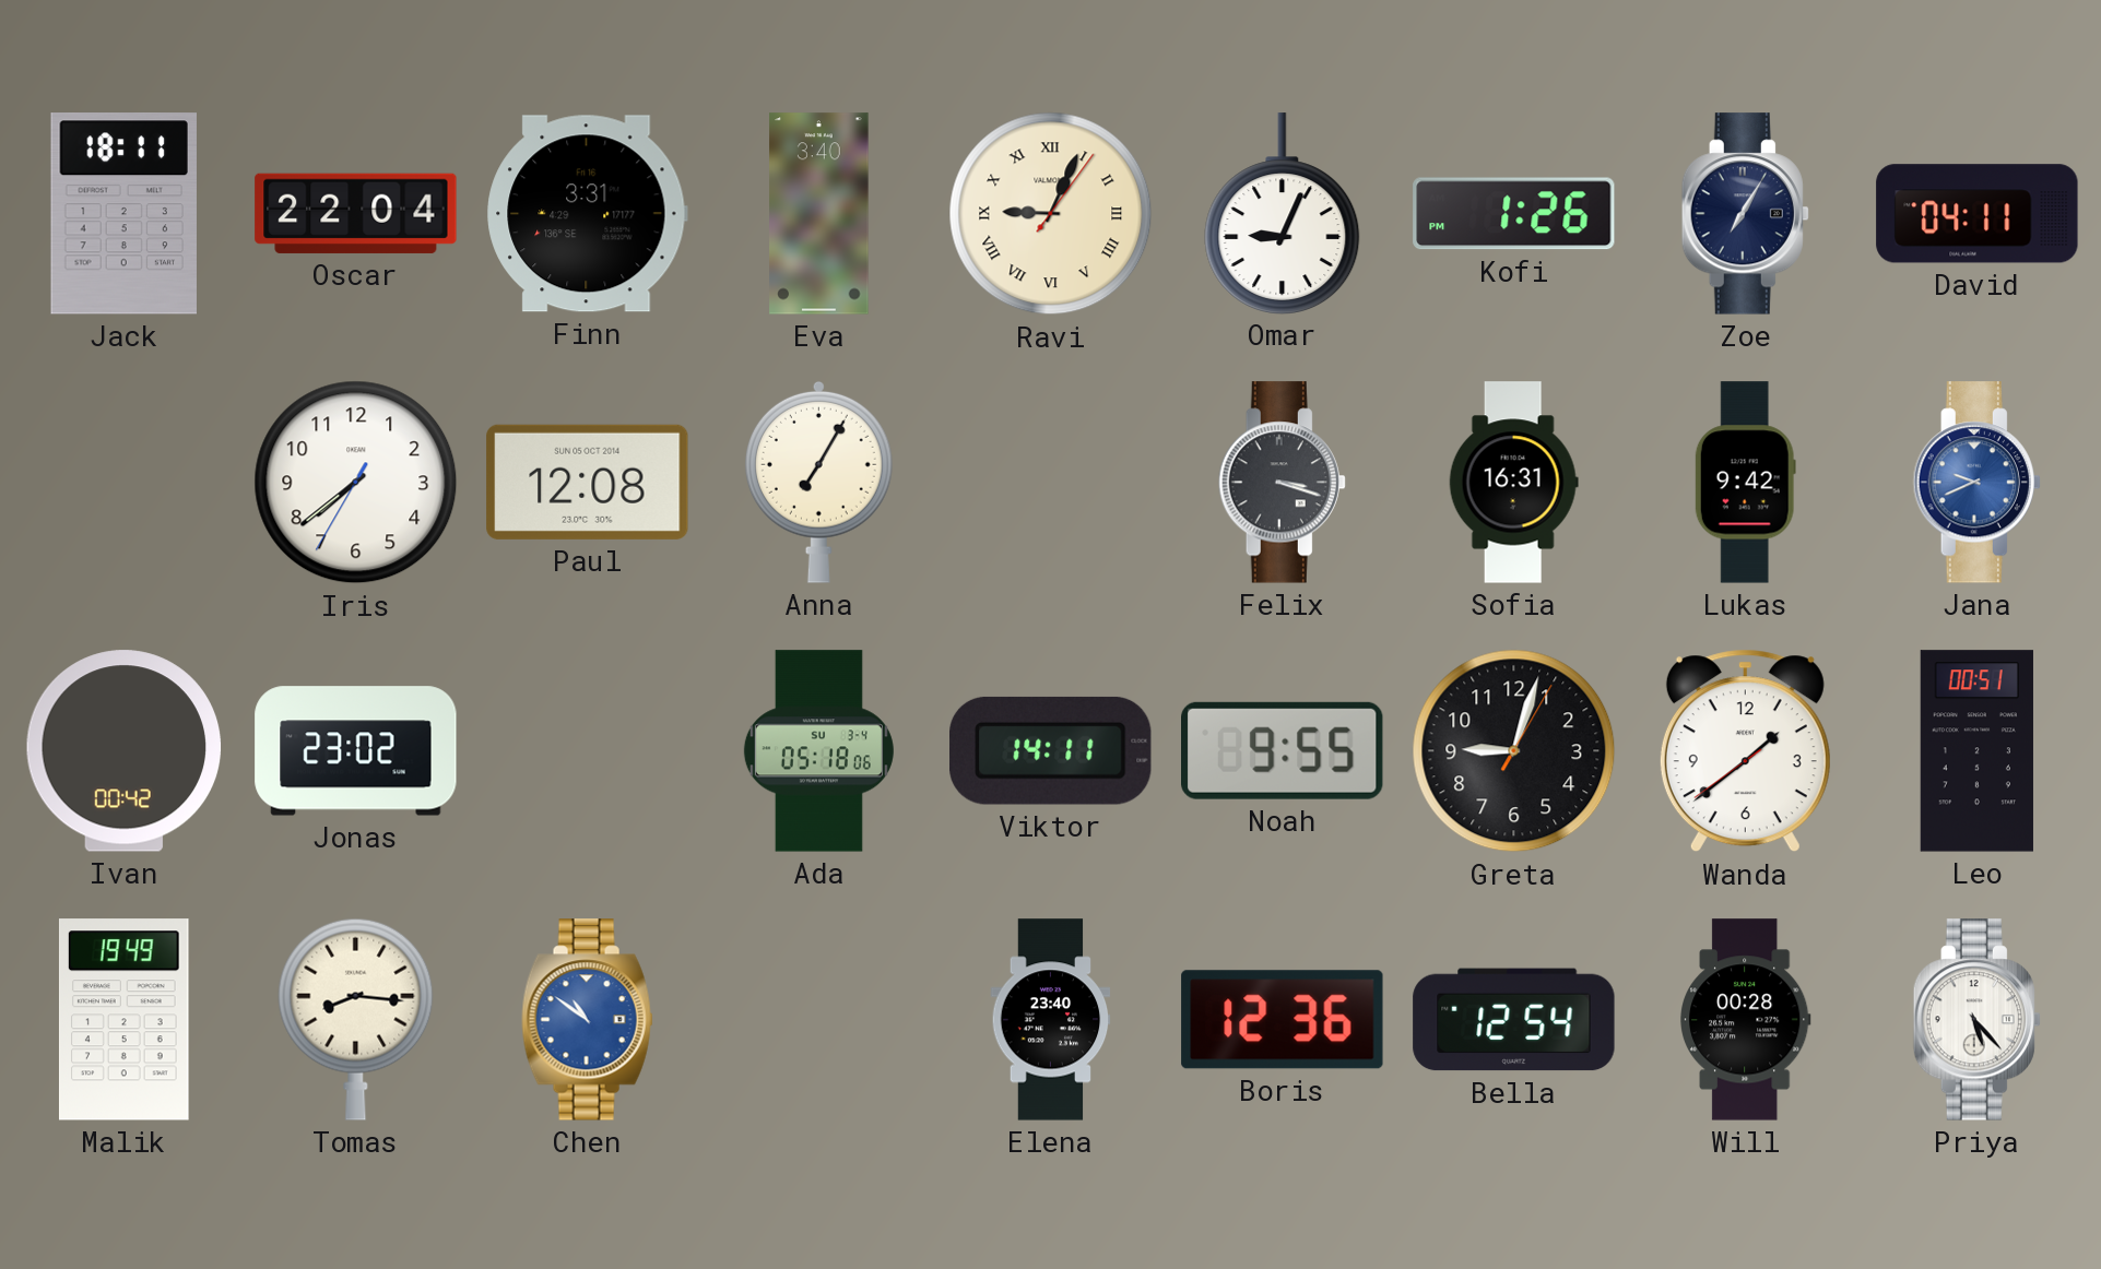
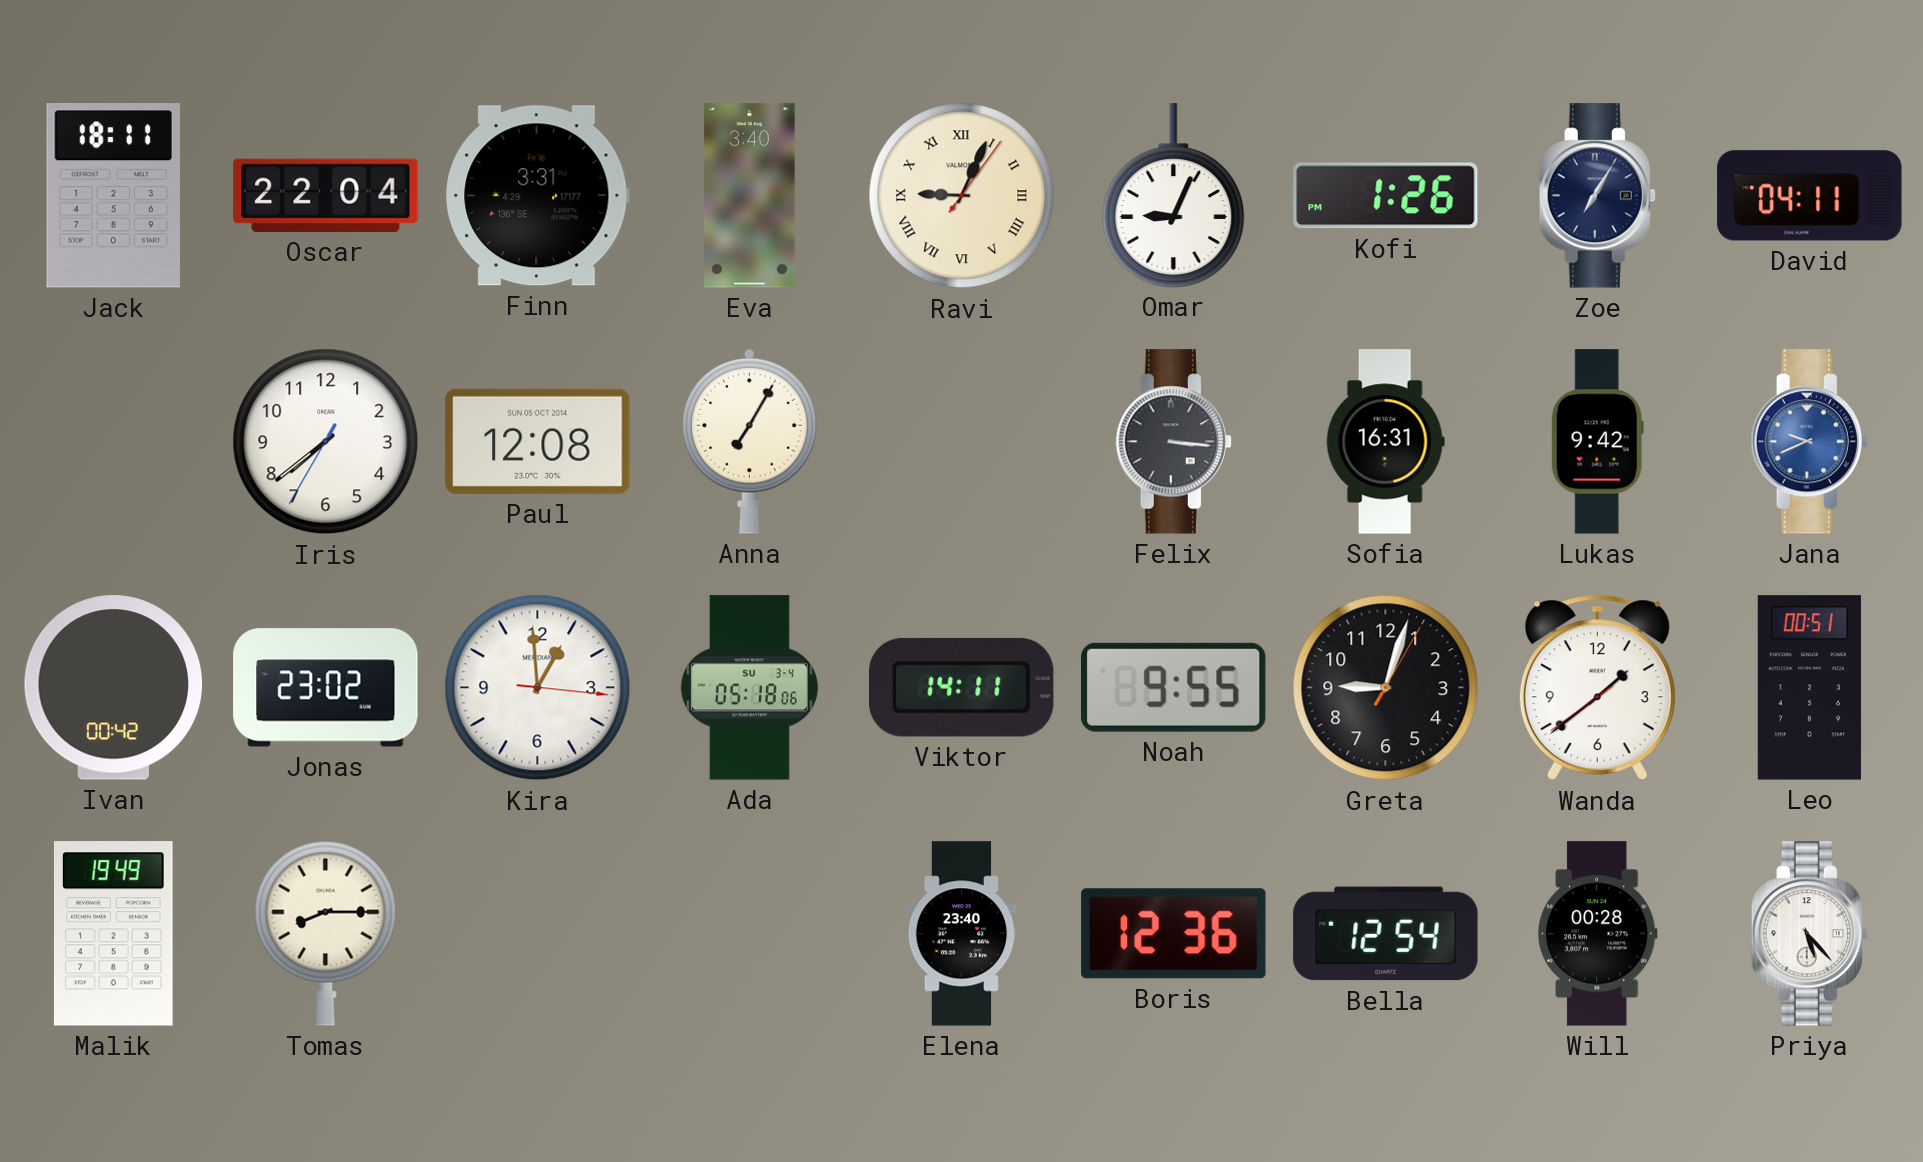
Felix: 3:18 -> 3:16
Kira: none -> 12:59
Tomas: 8:16 -> 8:15
Chen: 10:51 -> none
